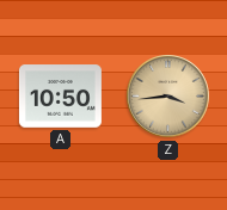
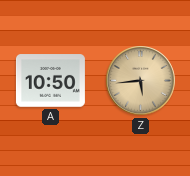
Z: 3:44 -> 5:44
